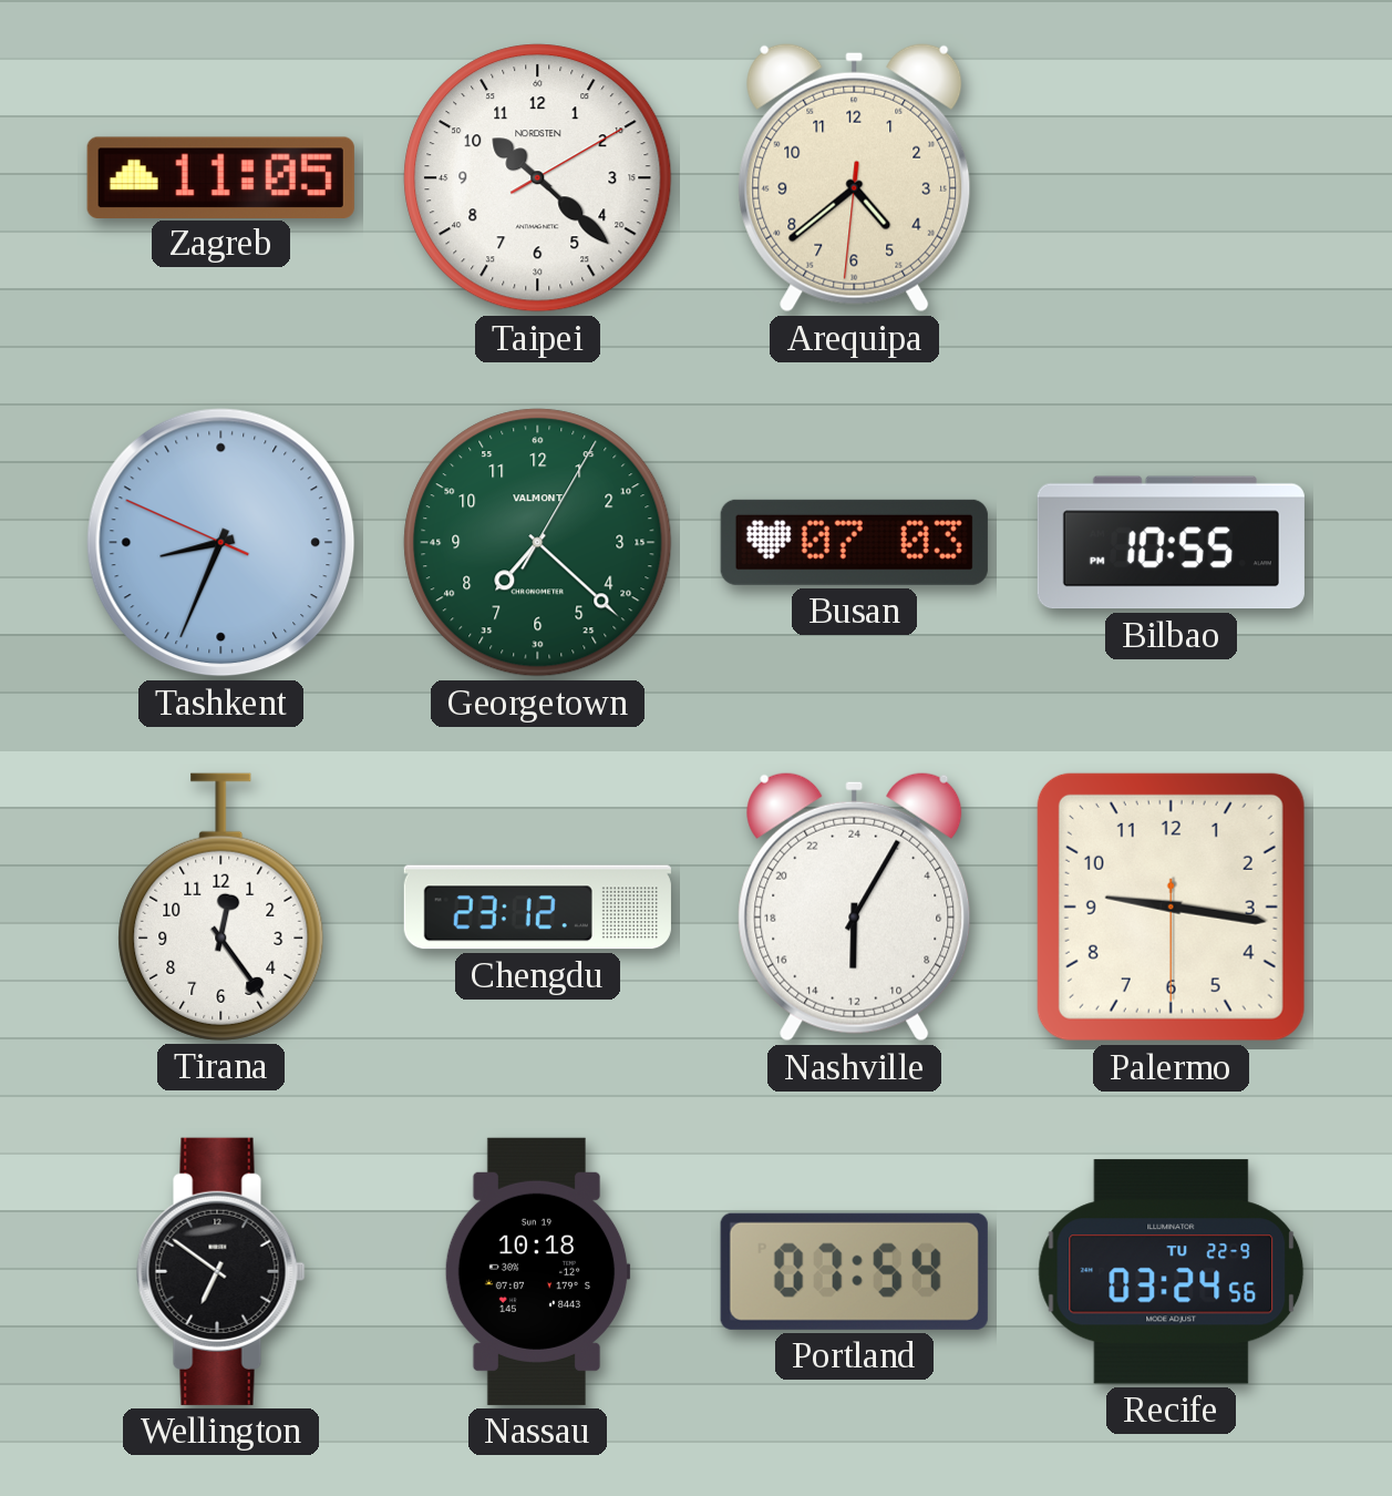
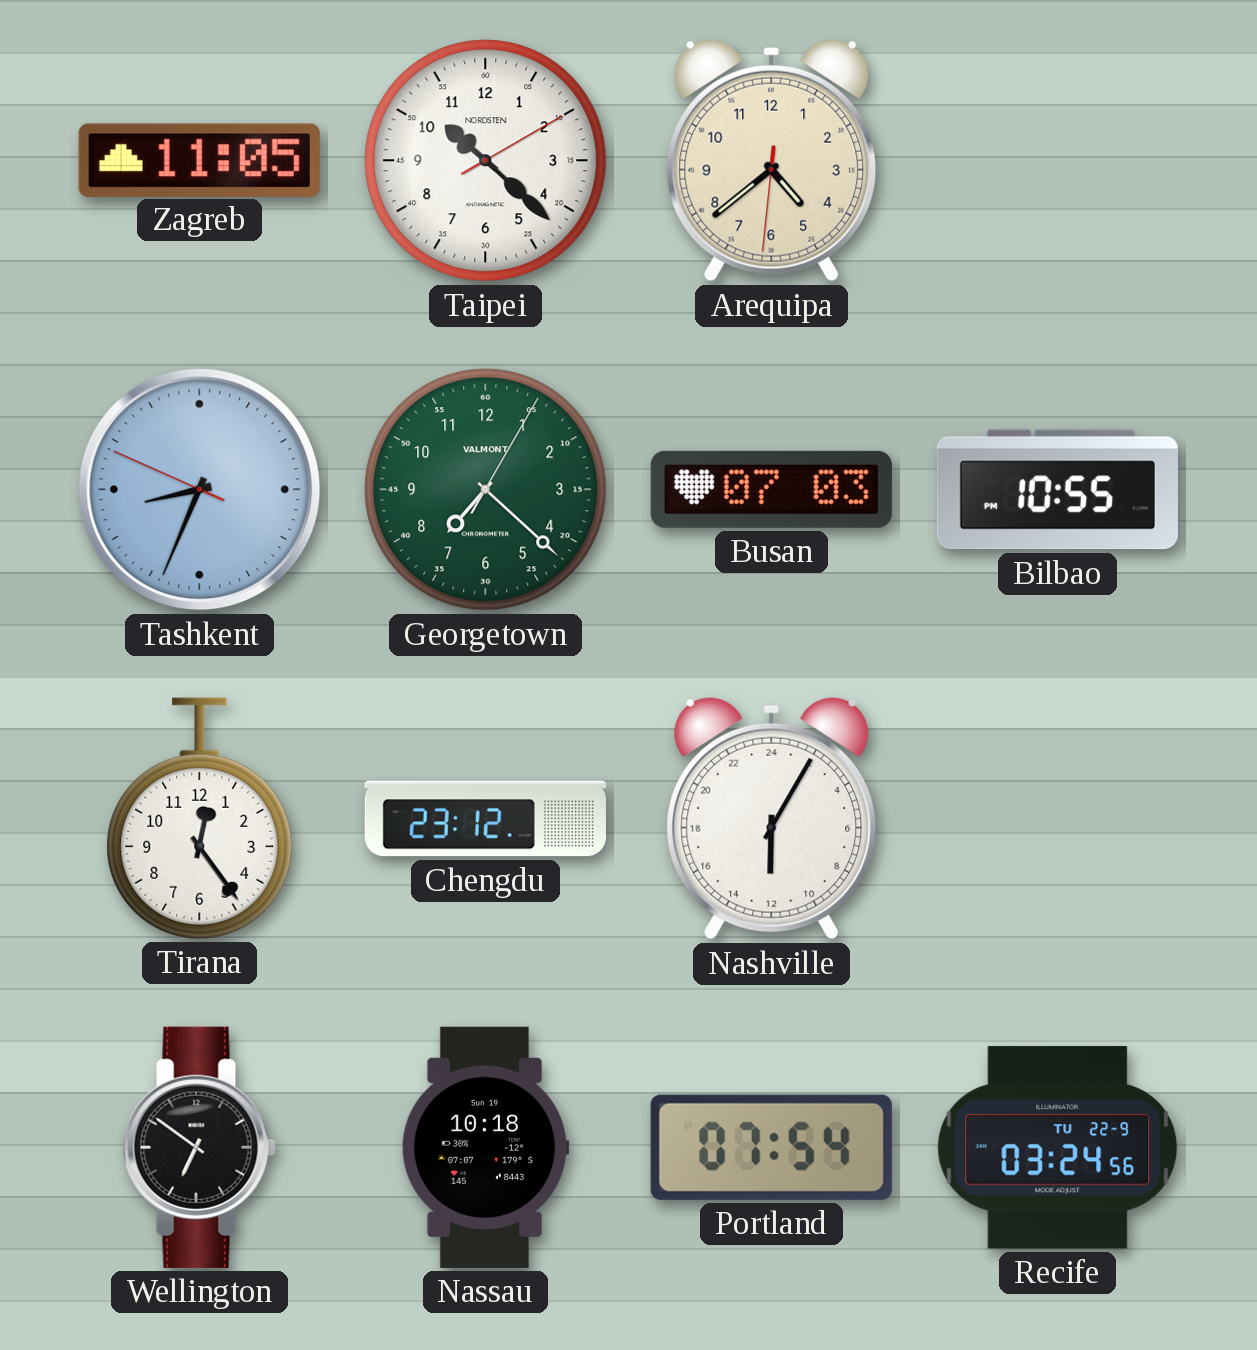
Palermo: 9:16 -> none
